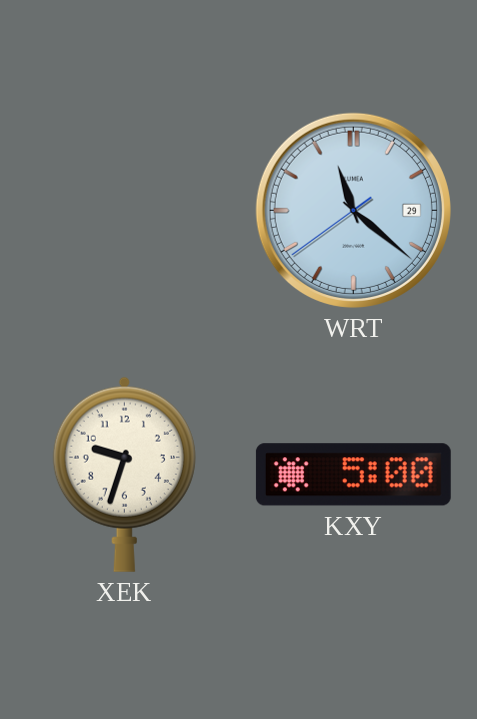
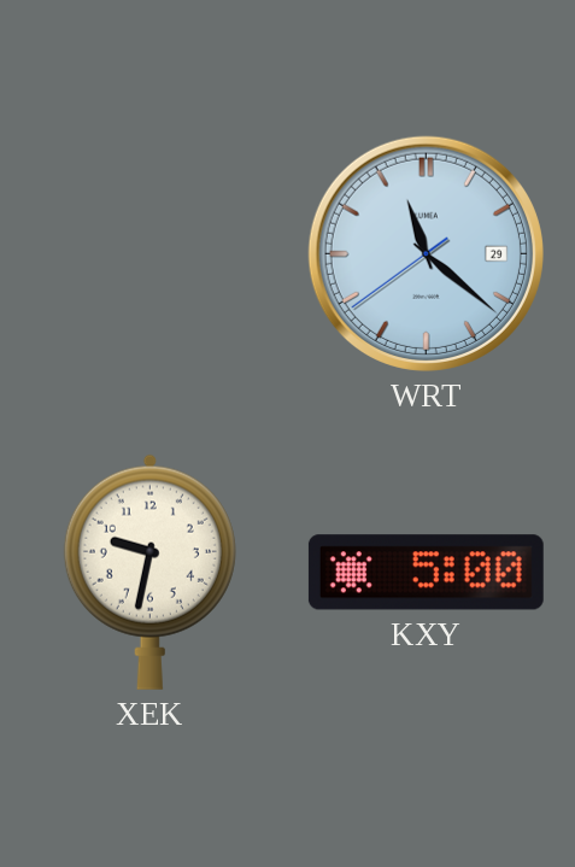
XEK: 9:33 -> 9:32
